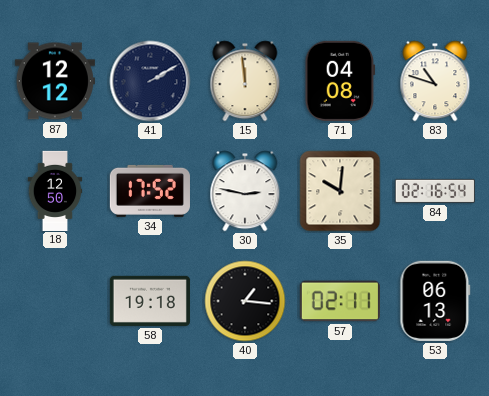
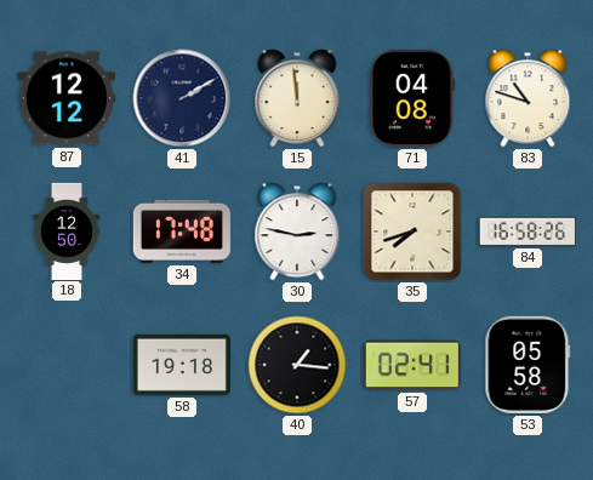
34: 17:52 -> 17:48
35: 10:01 -> 7:42
84: 02:16 -> 16:58
57: 02:11 -> 02:41
53: 06:13 -> 05:58
